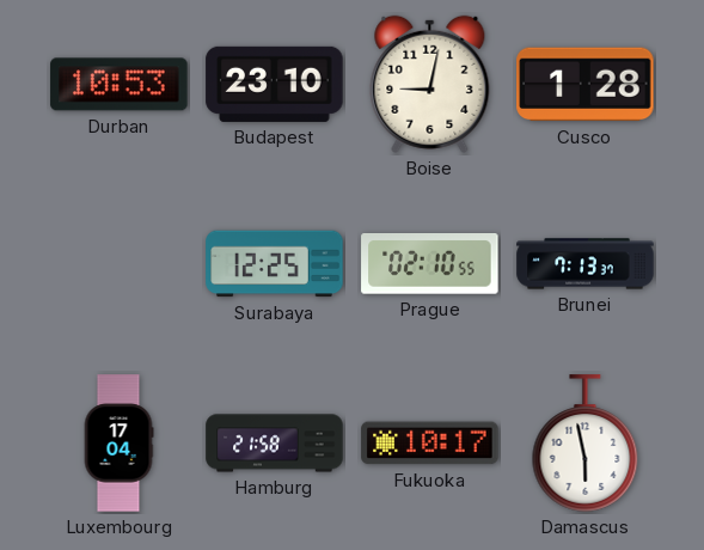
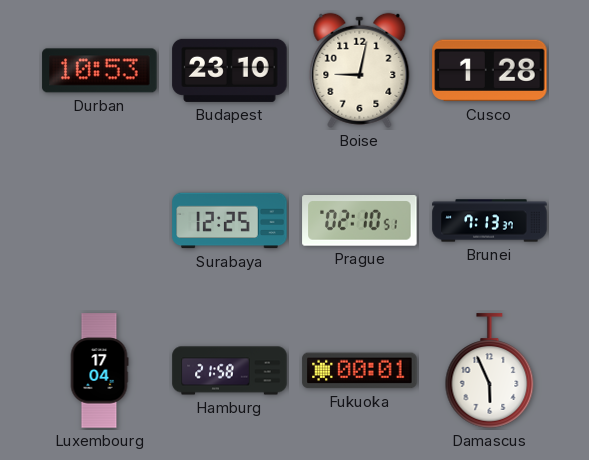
Prague: 02:10:55 -> 02:10:51
Fukuoka: 10:17 -> 00:01
Damascus: 5:58 -> 5:56
